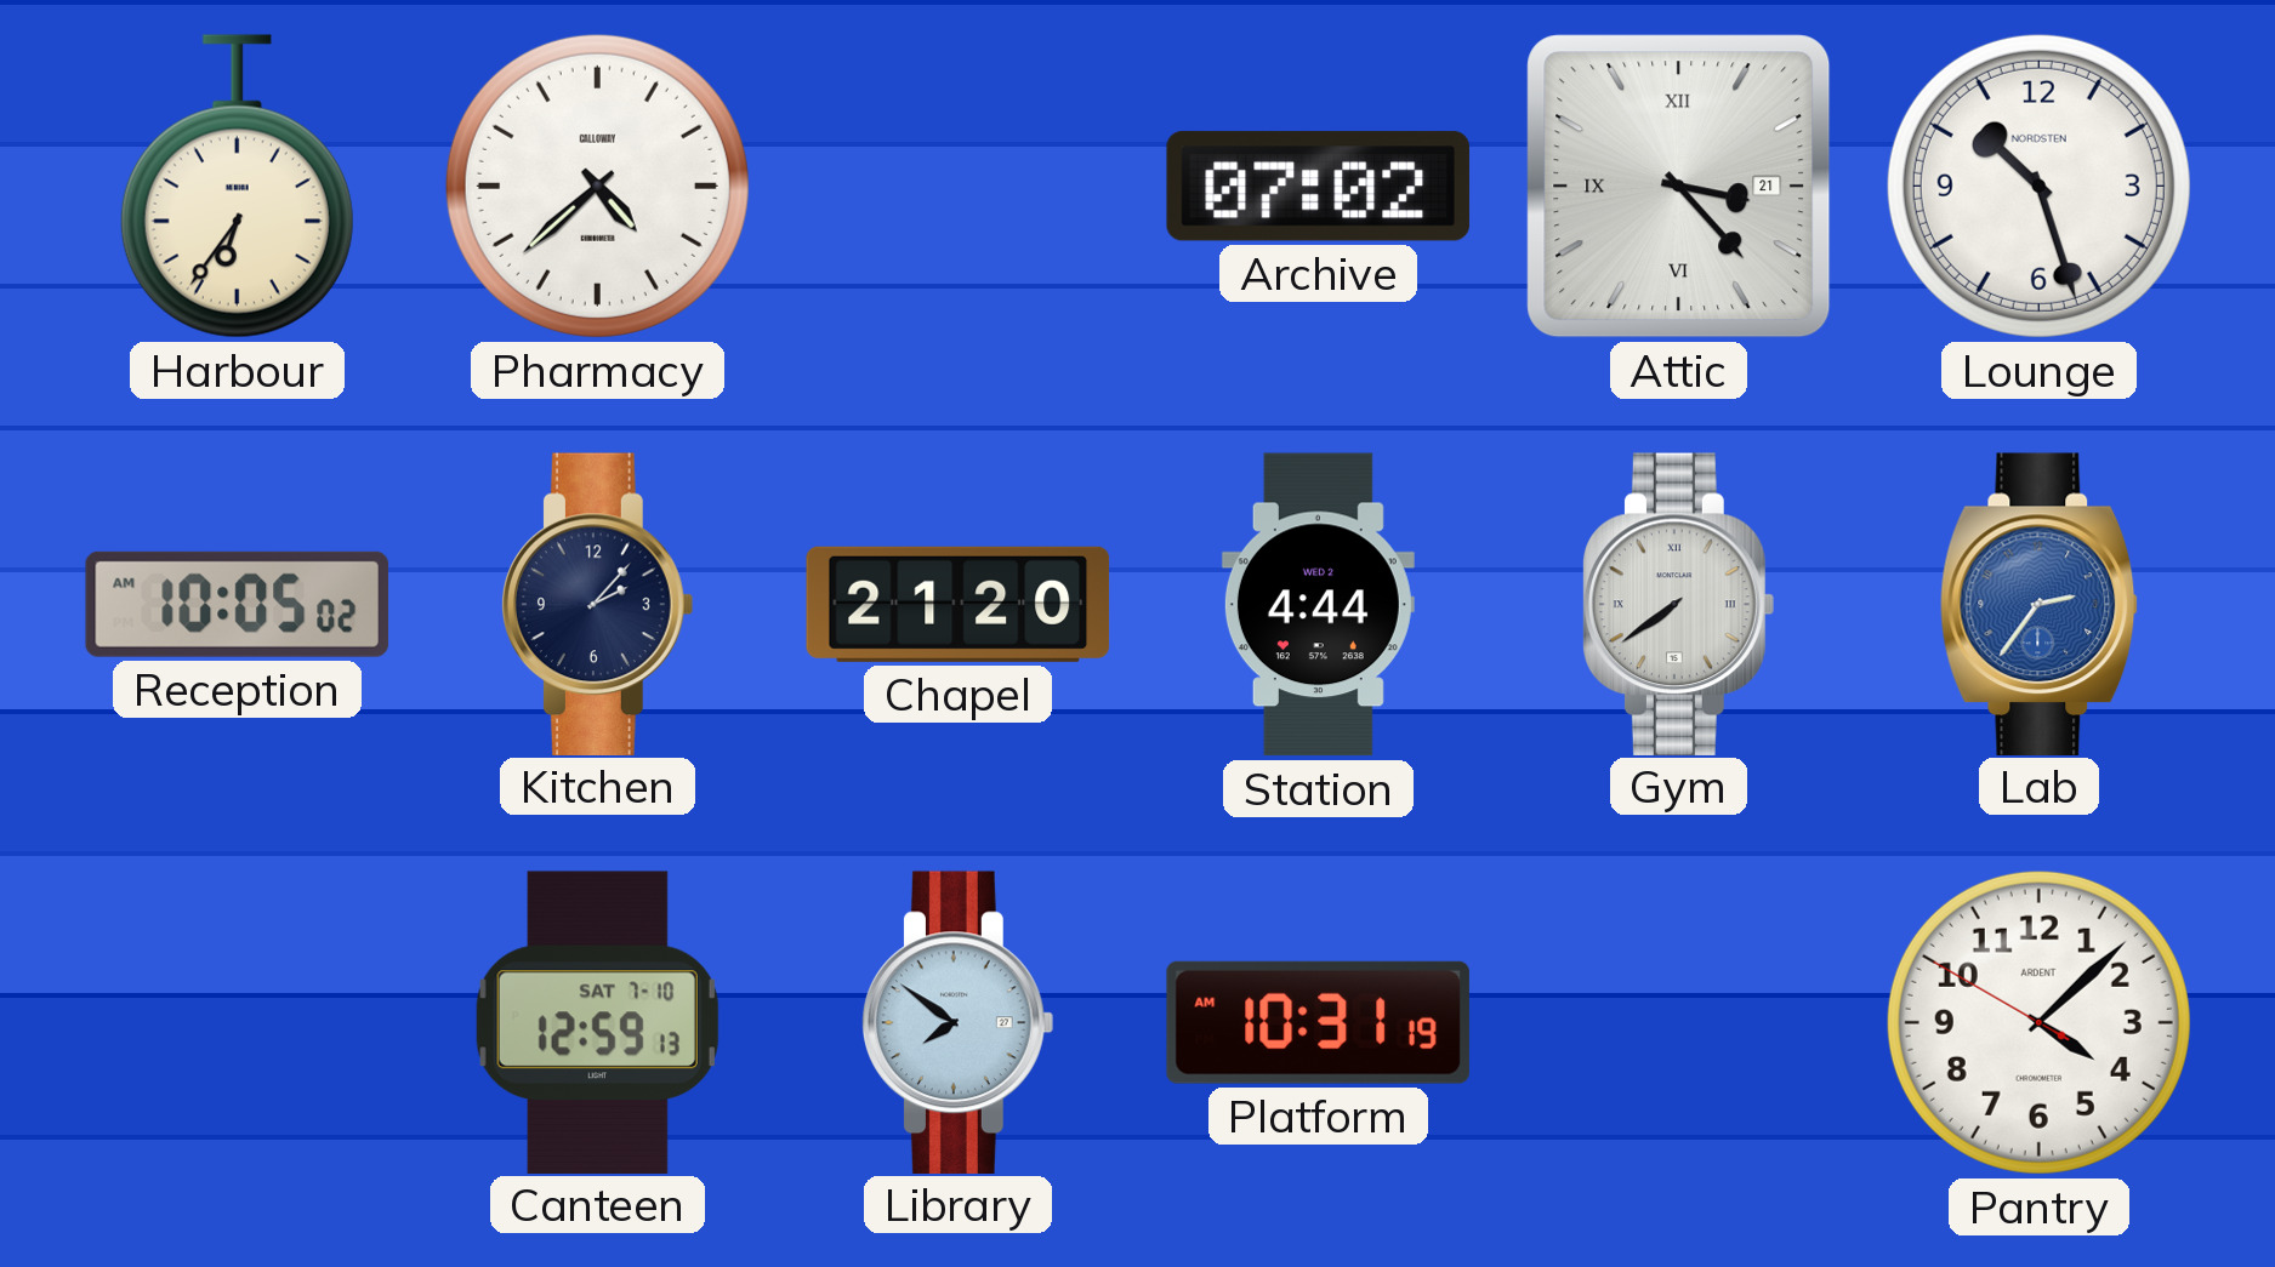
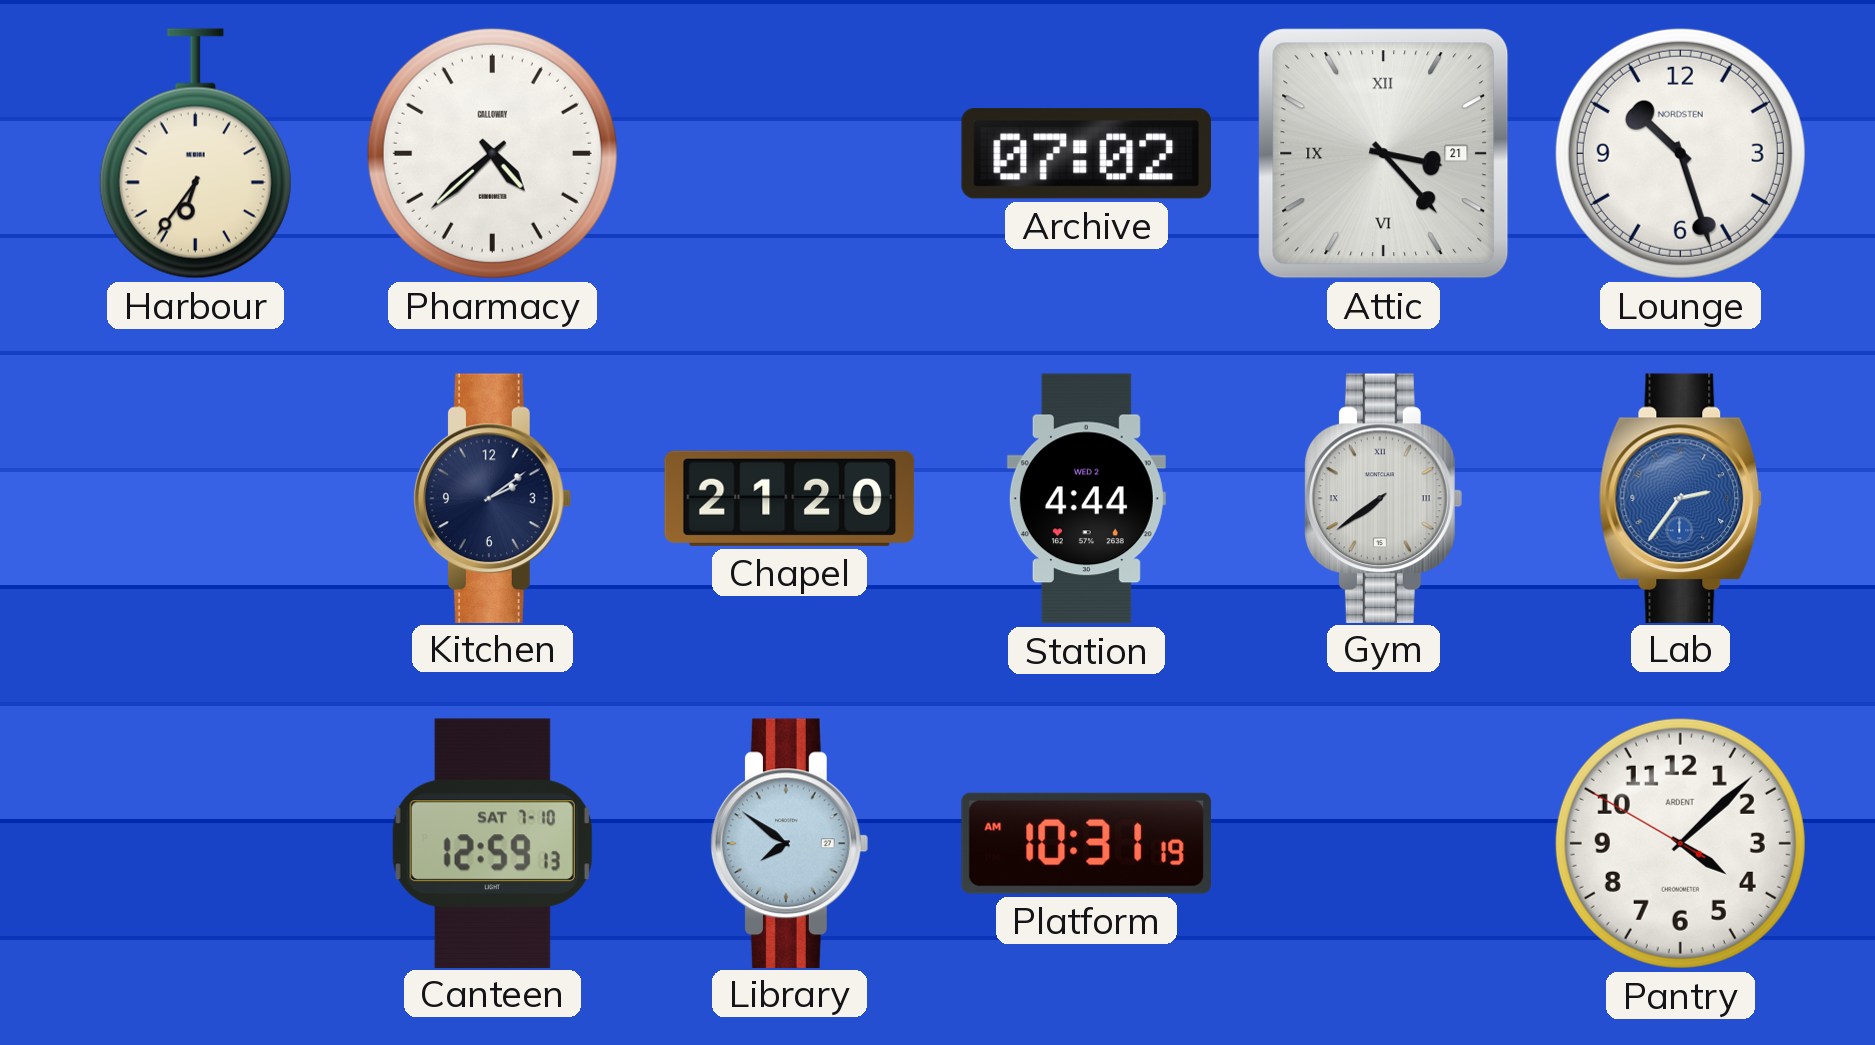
Reception: 10:05 -> none
Kitchen: 2:07 -> 2:09
